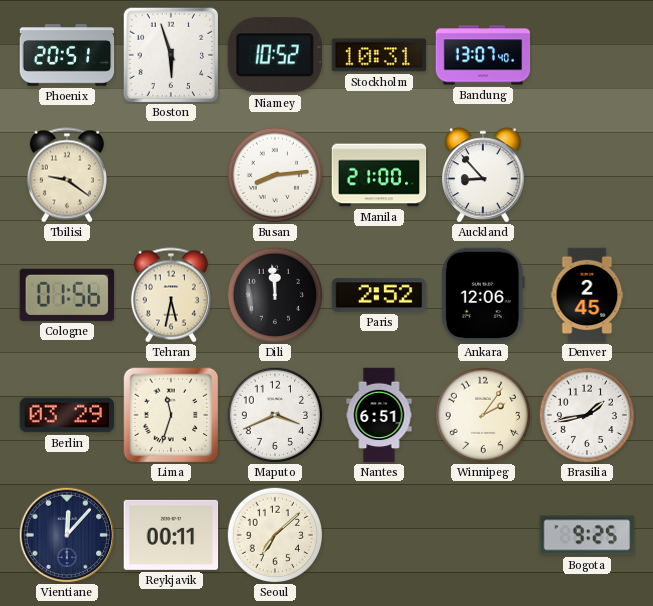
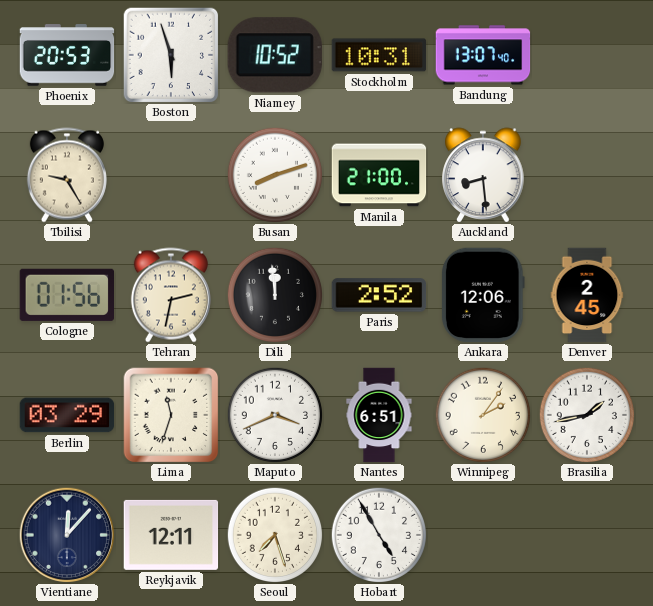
Phoenix: 20:51 -> 20:53
Tbilisi: 9:21 -> 9:25
Busan: 8:14 -> 8:12
Auckland: 8:53 -> 8:29
Tehran: 5:32 -> 2:32
Reykjavik: 00:11 -> 12:11
Seoul: 7:08 -> 7:27
Hobart: none -> 4:55
Bogota: 9:25 -> none
